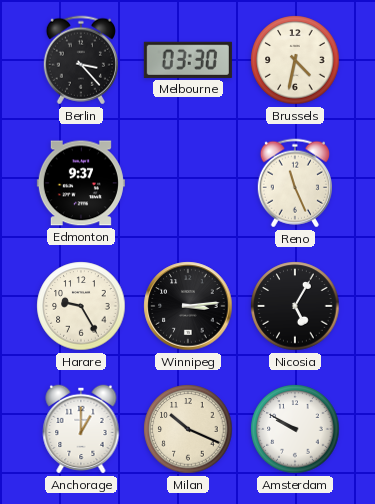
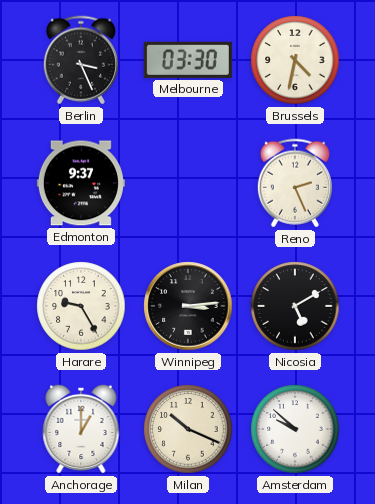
Berlin: 3:23 -> 3:26
Reno: 11:26 -> 2:26
Nicosia: 5:05 -> 5:10
Amsterdam: 9:50 -> 9:52
